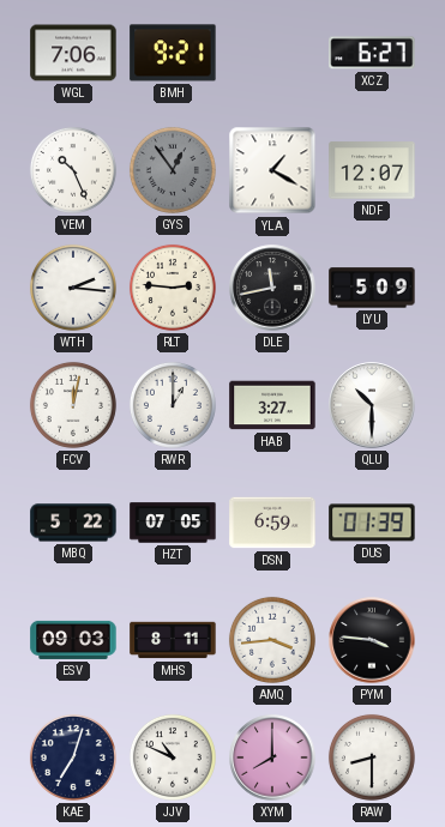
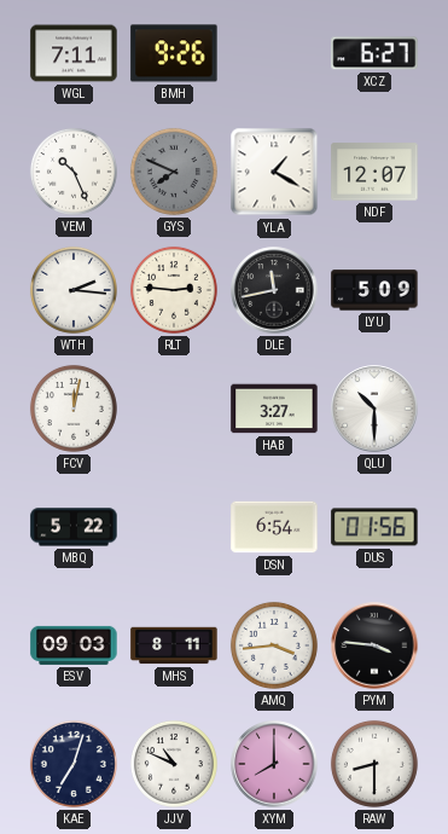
WGL: 7:06 -> 7:11
BMH: 9:21 -> 9:26
GYS: 12:54 -> 7:49
RWR: 1:00 -> none
HZT: 07:05 -> none
DSN: 6:59 -> 6:54
DUS: 01:39 -> 01:56
